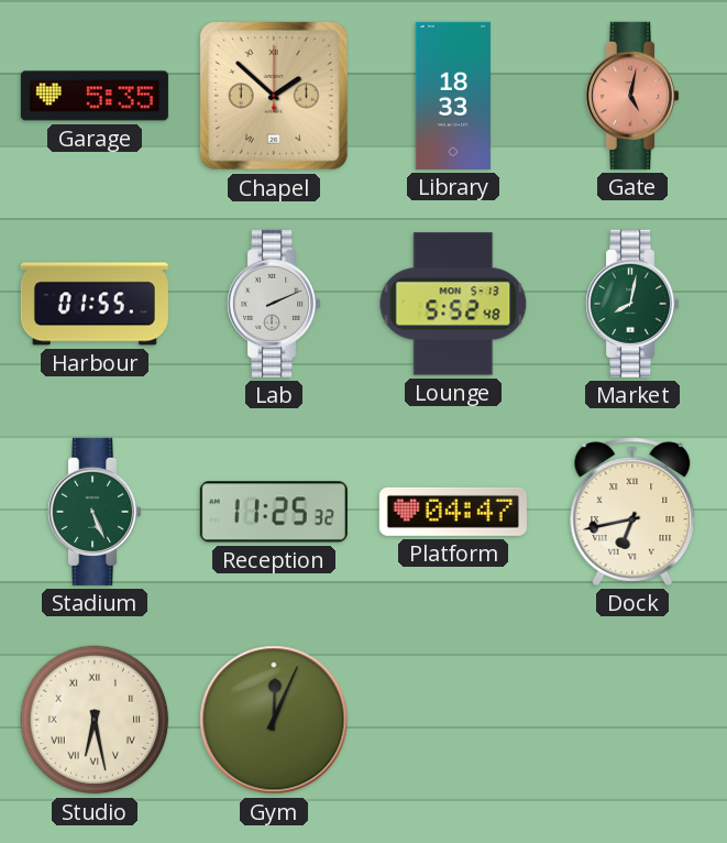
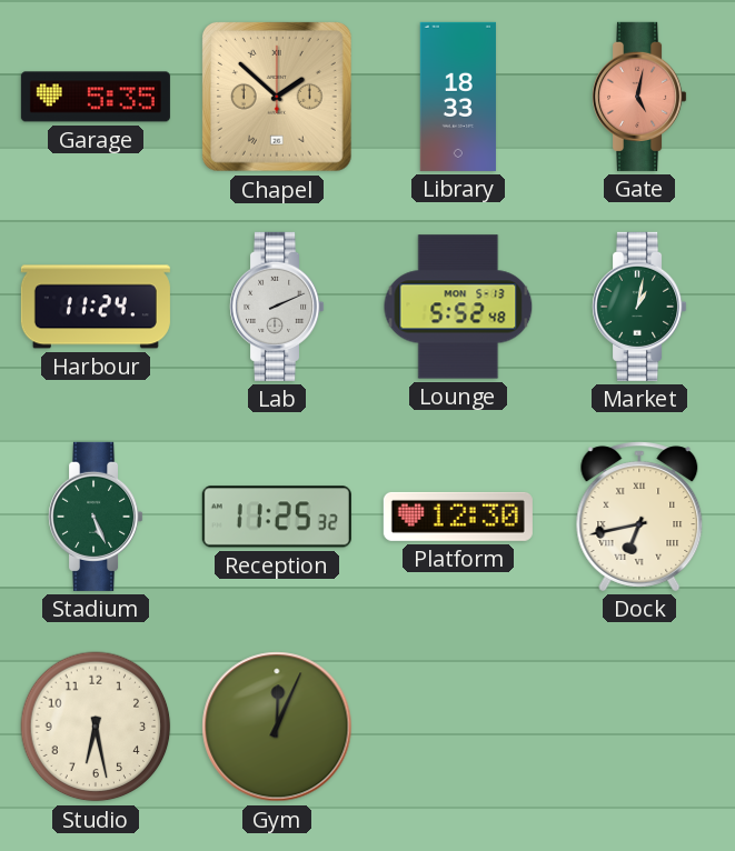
Harbour: 01:55 -> 11:24
Market: 8:02 -> 1:02
Platform: 04:47 -> 12:30
Studio numerals: Roman -> Arabic
